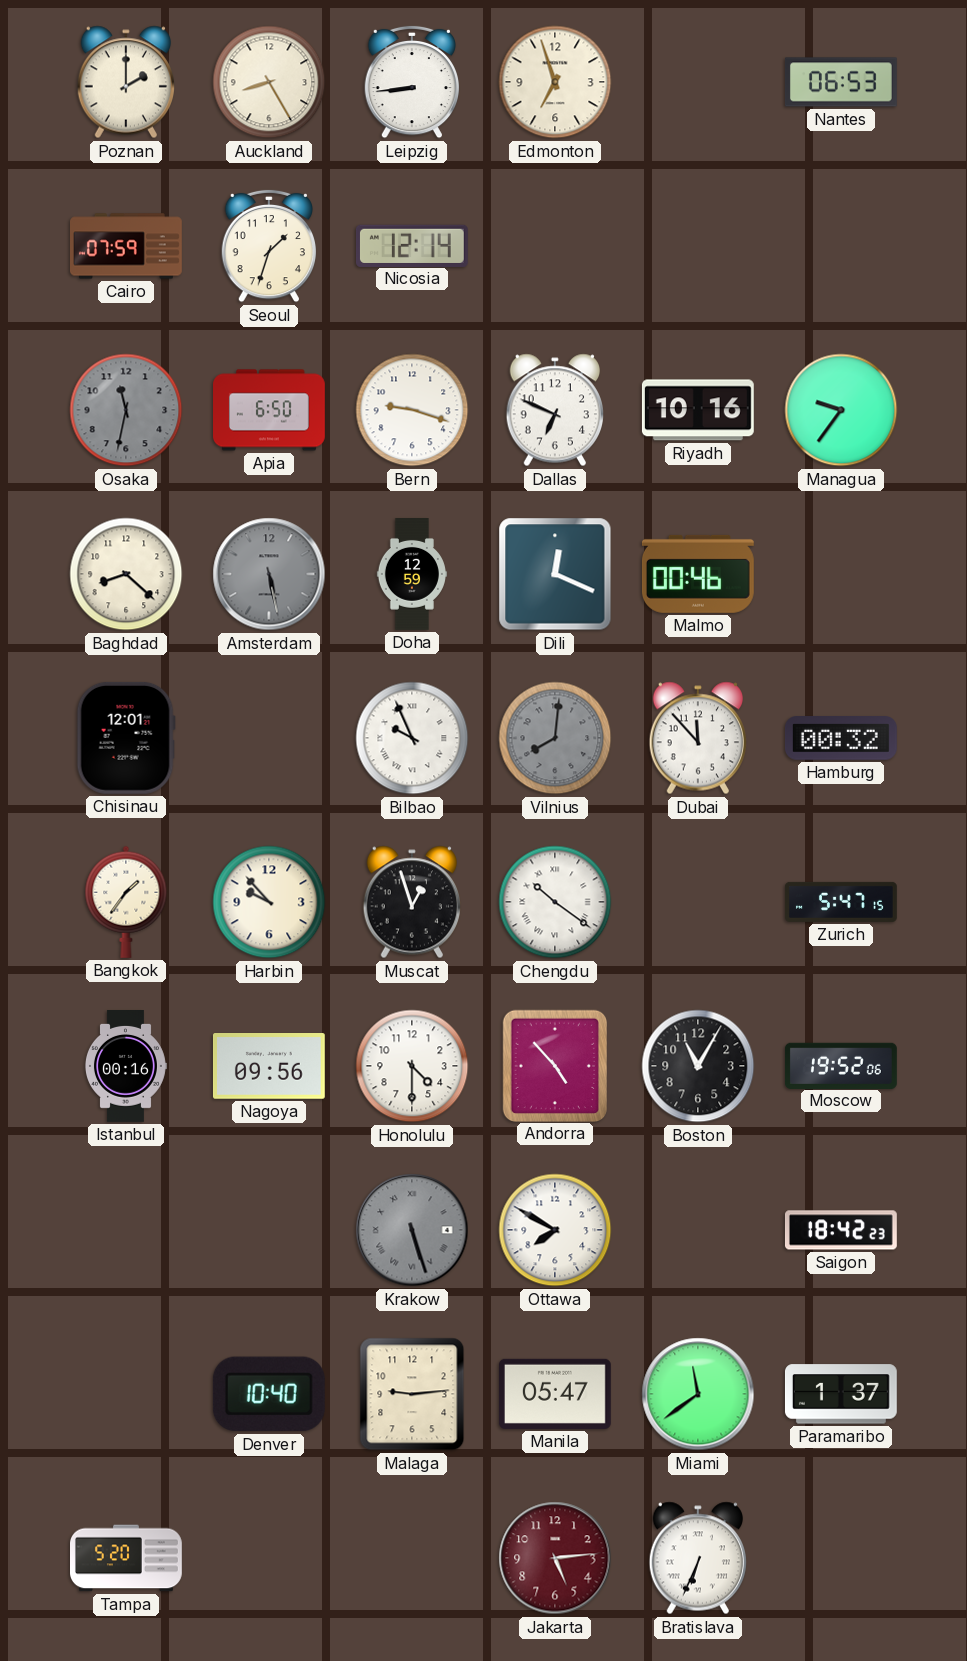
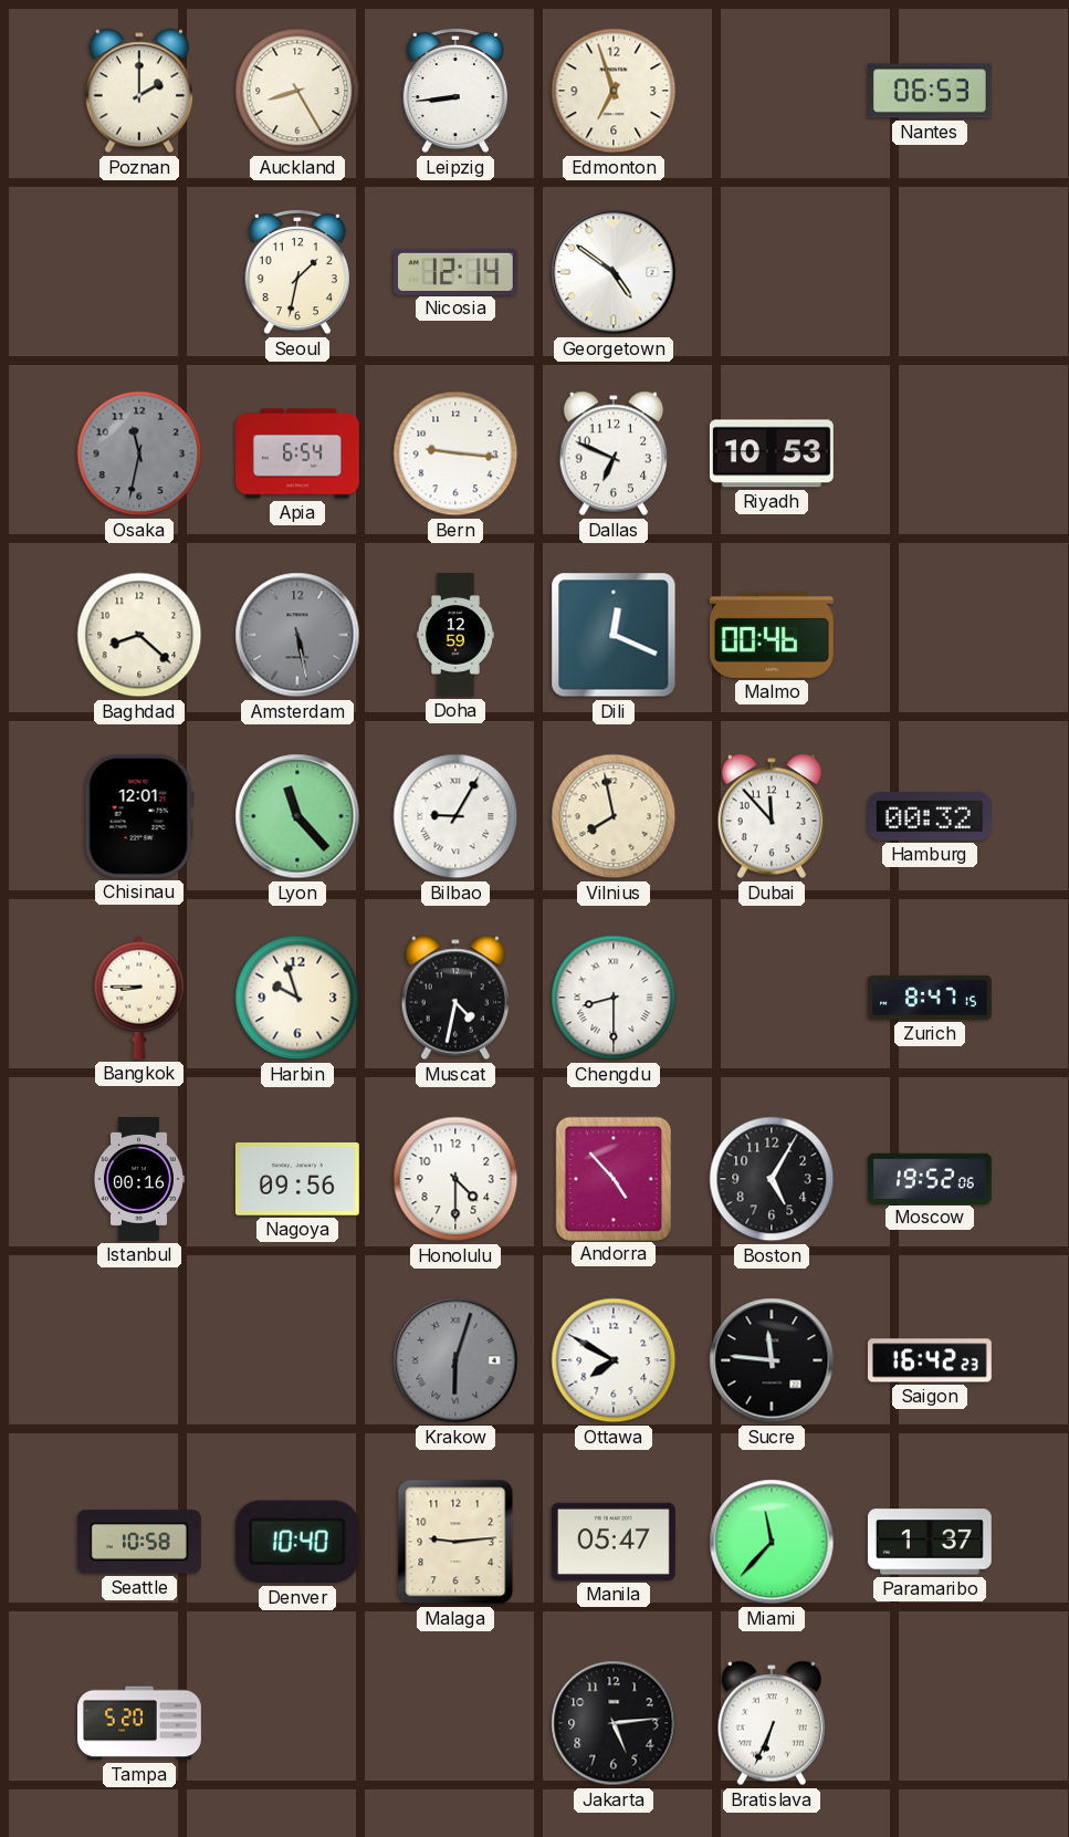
Cairo: 07:59 -> none
Seoul: 1:33 -> 1:32
Georgetown: none -> 4:51
Apia: 6:50 -> 6:54
Bern: 9:18 -> 9:16
Riyadh: 10:16 -> 10:53
Managua: 9:36 -> none
Lyon: none -> 11:23
Bilbao: 9:56 -> 9:05
Vilnius: 8:01 -> 7:58
Vilnius dial: grey -> cream
Bangkok: 1:36 -> 8:45
Harbin: 9:53 -> 9:57
Muscat: 12:57 -> 4:32
Chengdu: 10:21 -> 8:30
Zurich: 5:47 -> 8:47
Boston: 11:05 -> 5:05
Krakow: 5:27 -> 6:03
Sucre: none -> 11:46
Saigon: 18:42 -> 16:42
Seattle: none -> 10:58
Miami: 11:39 -> 11:37
Jakarta dial: burgundy -> black
